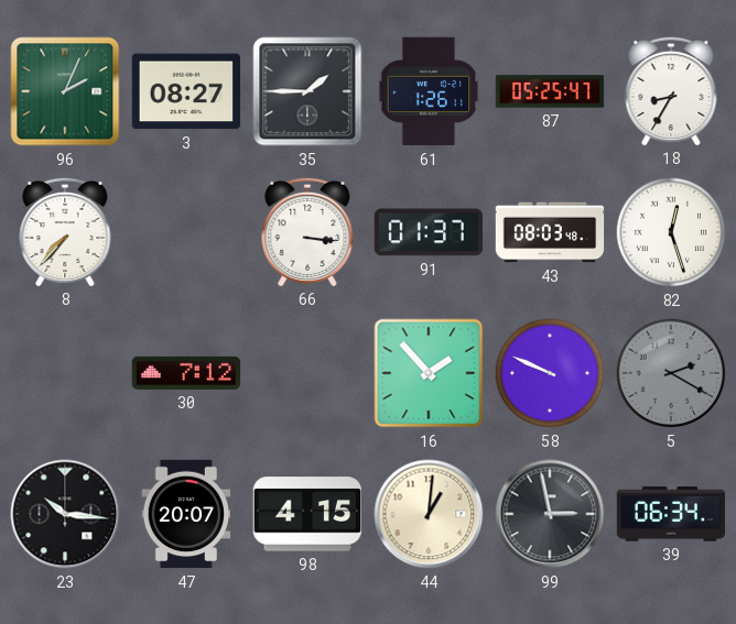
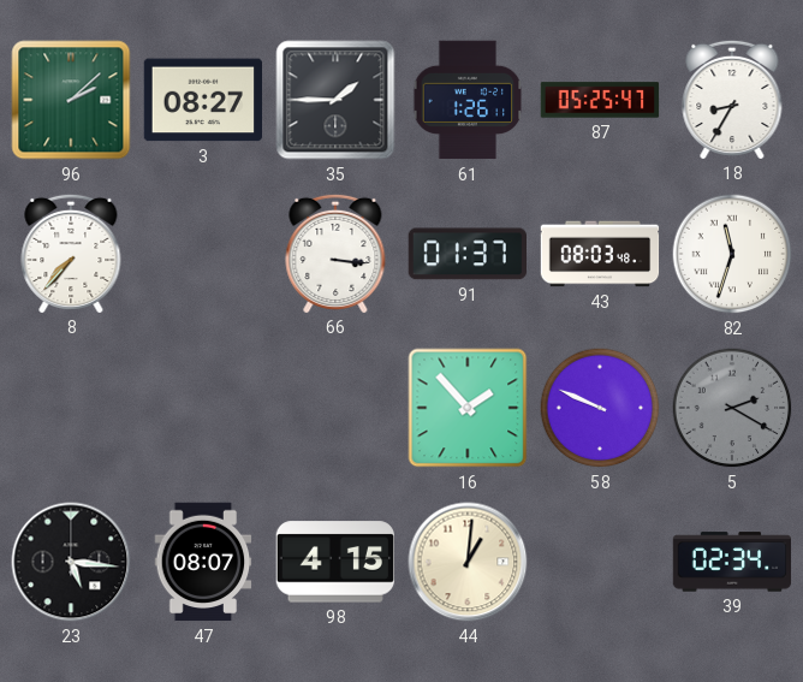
96: 2:04 -> 2:08
82: 12:27 -> 11:33
30: 7:12 -> none
23: 10:16 -> 5:16
47: 20:07 -> 08:07
99: 2:58 -> none
39: 06:34 -> 02:34
